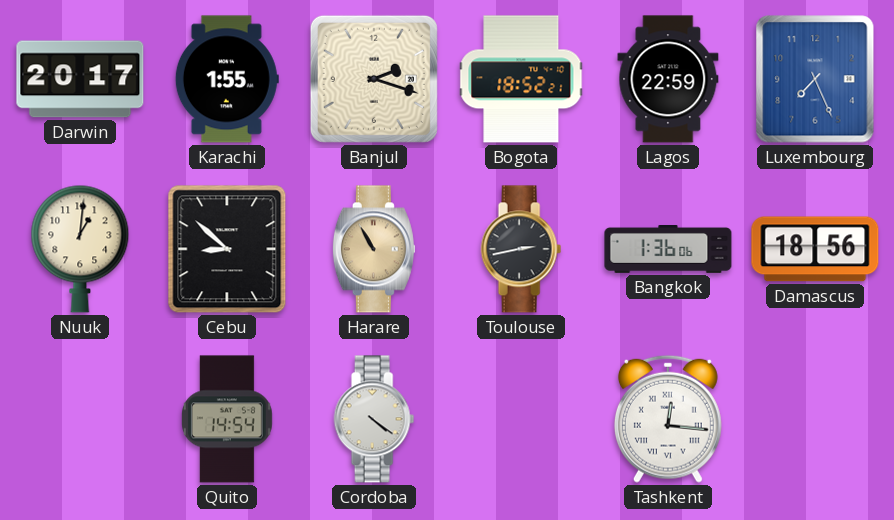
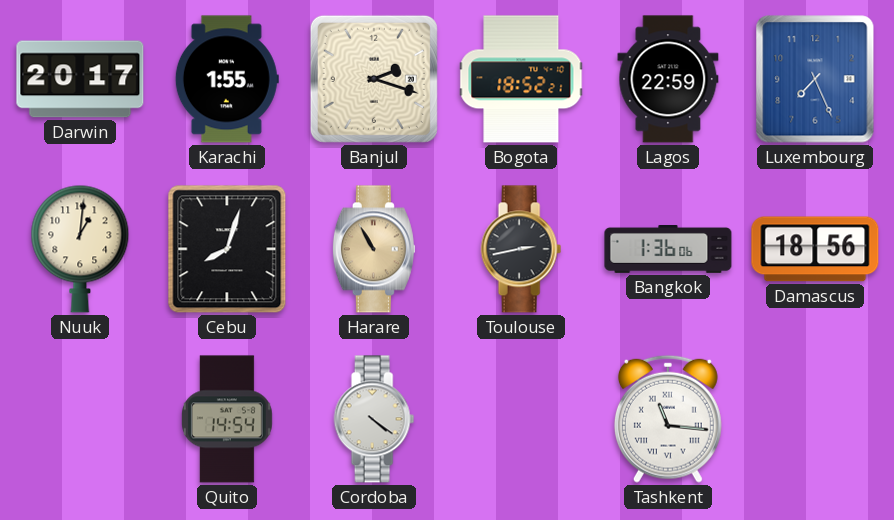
Cebu: 8:52 -> 8:03
Tashkent: 12:16 -> 11:16
